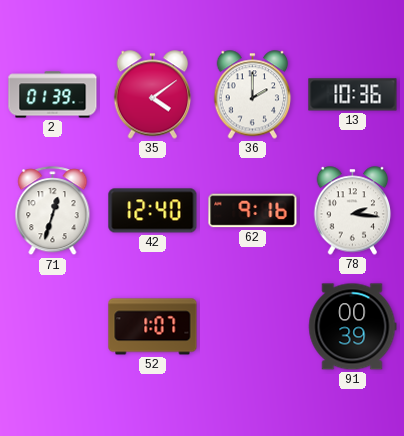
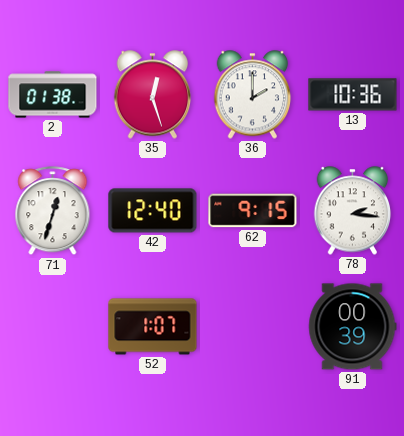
2: 01:39 -> 01:38
35: 4:09 -> 12:27
62: 9:16 -> 9:15
